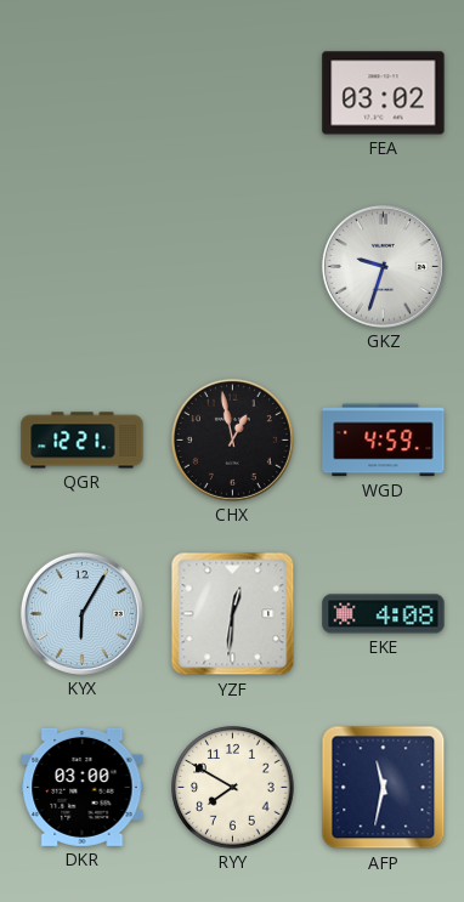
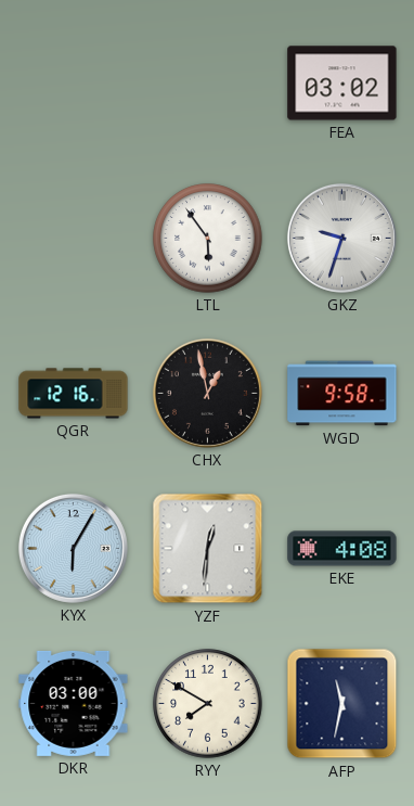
LTL: none -> 5:54
QGR: 12:21 -> 12:16
WGD: 4:59 -> 9:58
